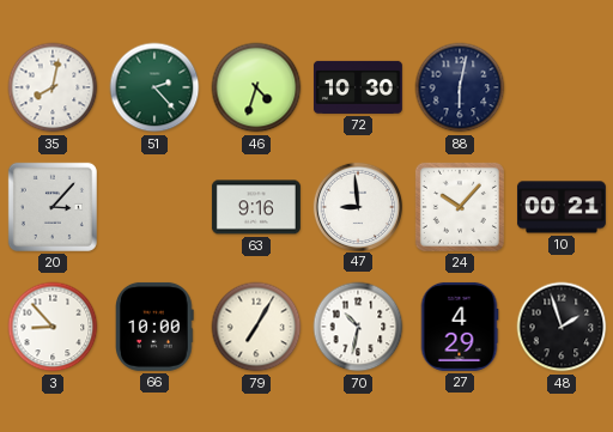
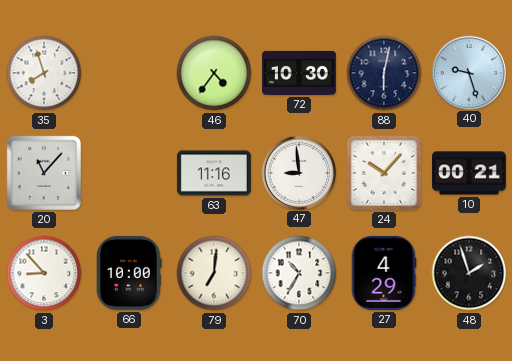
35: 8:02 -> 7:57
51: 2:23 -> none
46: 4:33 -> 4:36
40: none -> 9:27
20: 3:07 -> 11:07
63: 9:16 -> 11:16
79: 7:05 -> 7:01
70: 10:32 -> 10:35
